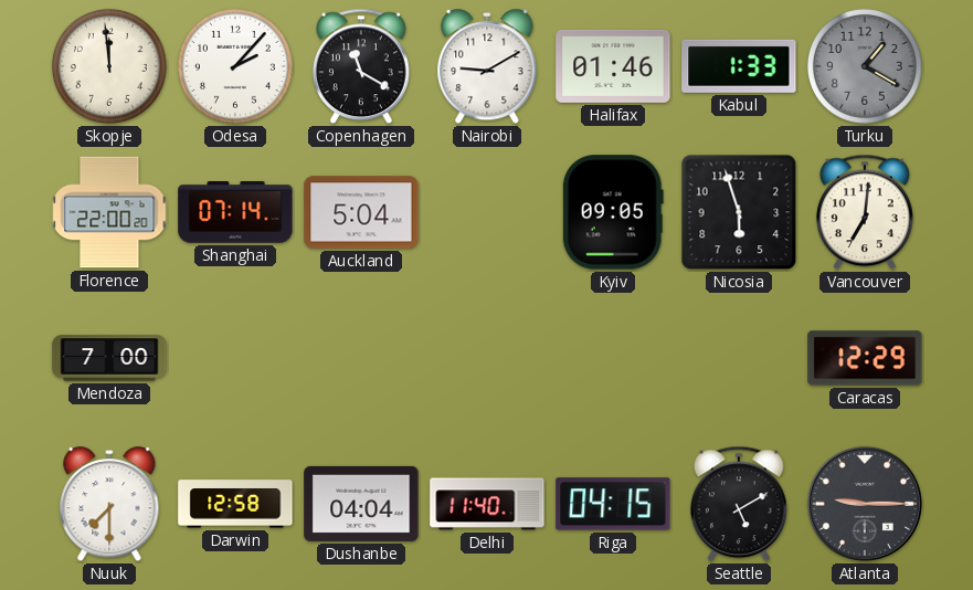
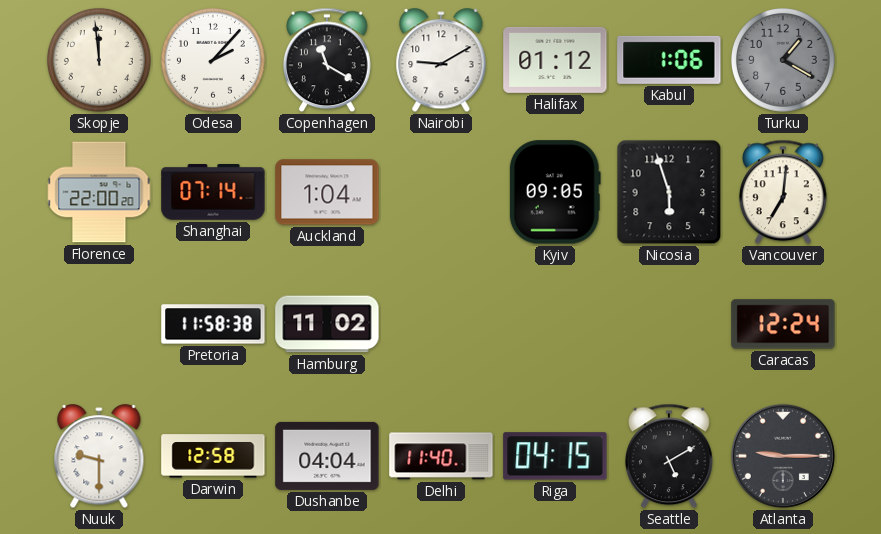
Halifax: 01:46 -> 01:12
Kabul: 1:33 -> 1:06
Auckland: 5:04 -> 1:04
Mendoza: 7:00 -> none
Pretoria: none -> 11:58
Hamburg: none -> 11:02
Caracas: 12:29 -> 12:24
Nuuk: 7:30 -> 9:30
